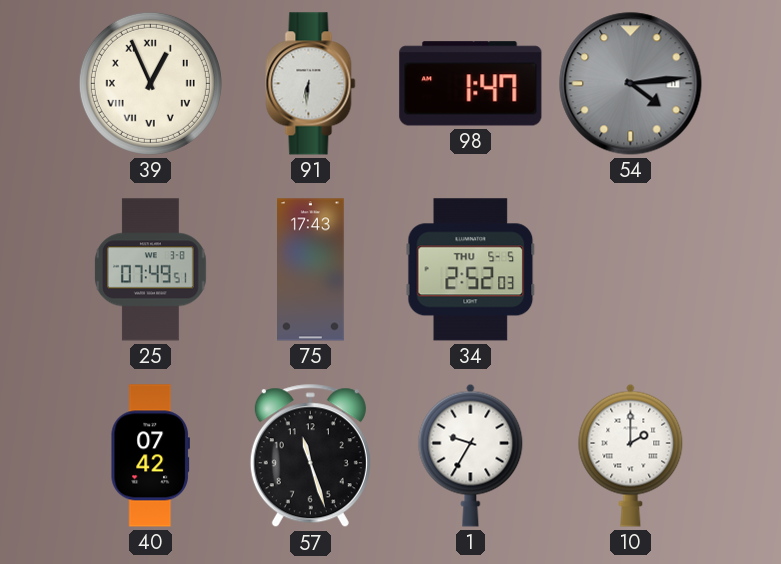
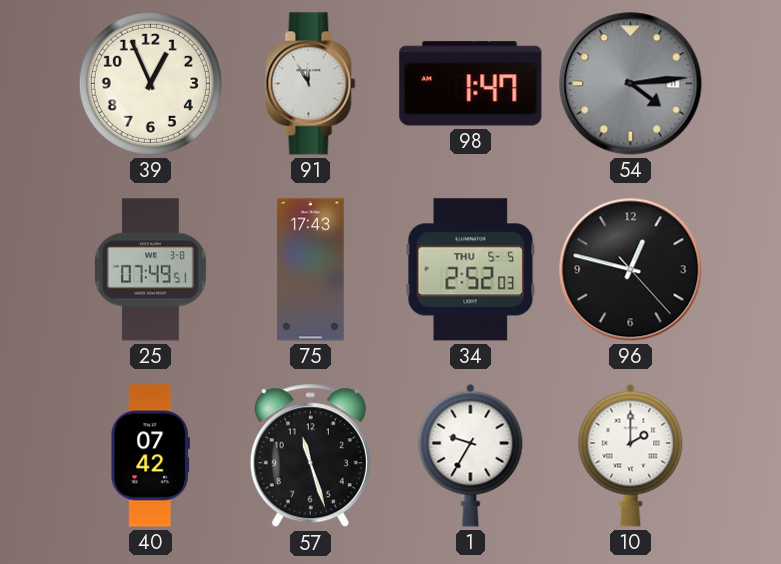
39 numerals: Roman -> Arabic
91: 6:31 -> 11:55
96: none -> 12:47
